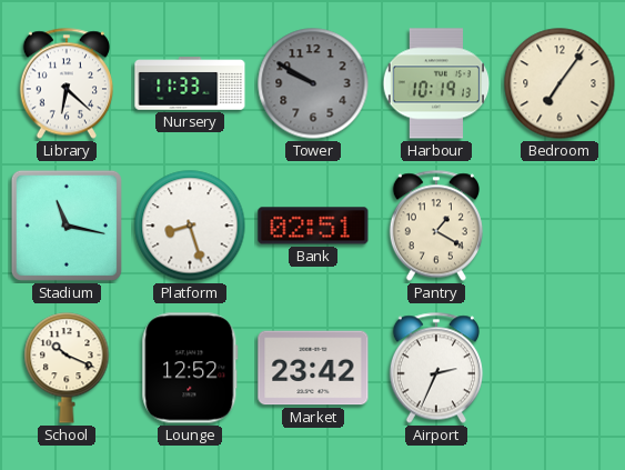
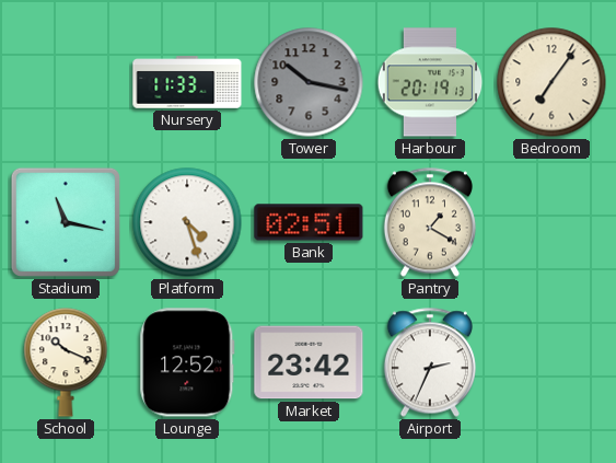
Library: 6:22 -> none
Tower: 9:50 -> 10:17
Harbour: 10:19 -> 20:19
Platform: 8:27 -> 4:27
